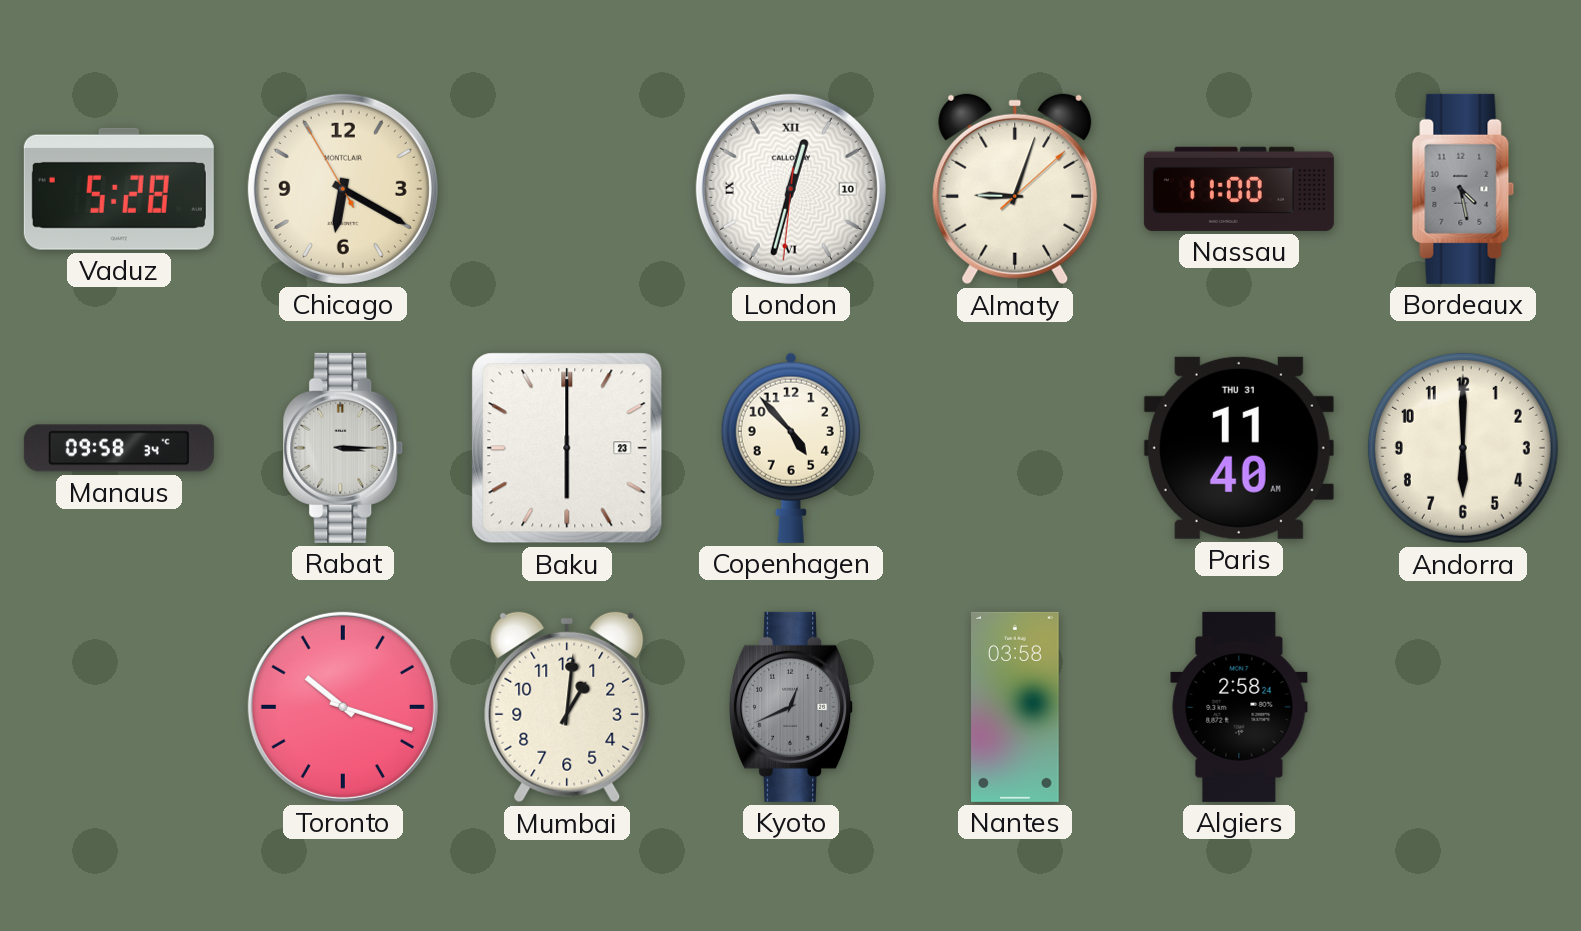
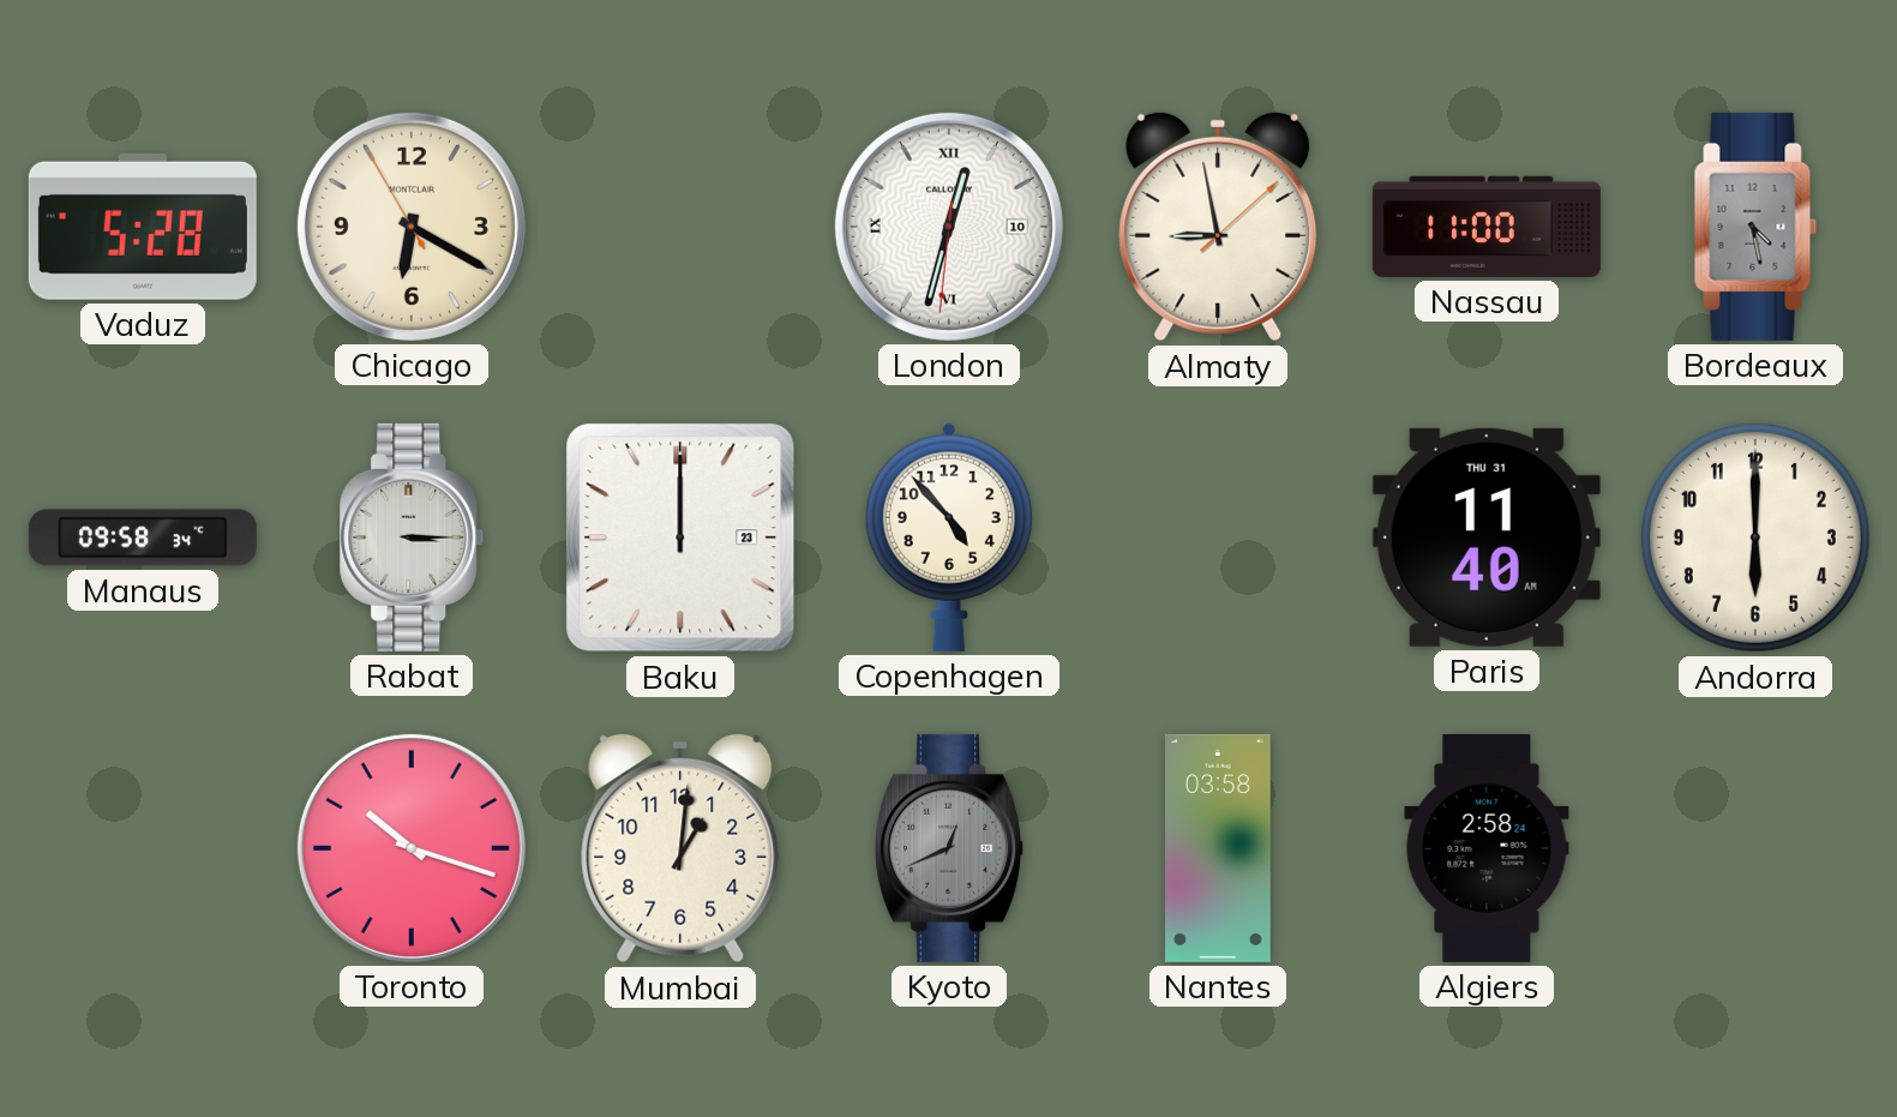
Almaty: 9:03 -> 8:58
Baku: 6:00 -> 12:00
